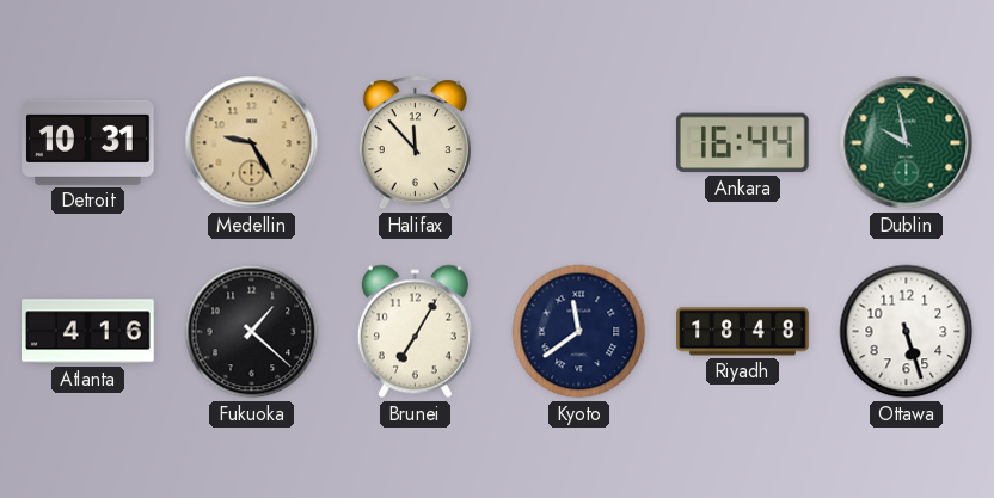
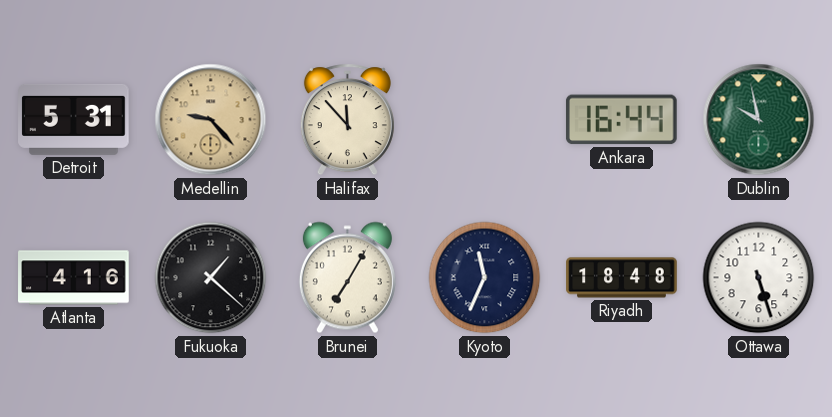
Detroit: 10:31 -> 5:31
Medellin: 9:25 -> 9:23
Kyoto: 11:39 -> 11:34
